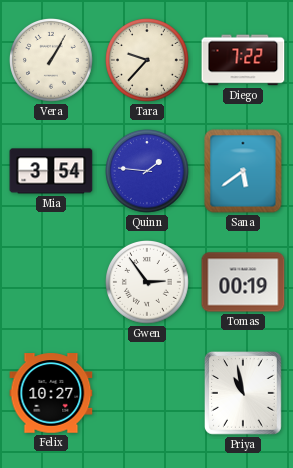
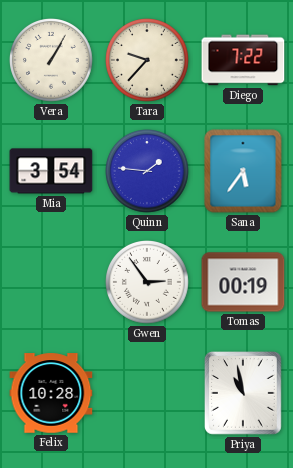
Sana: 5:39 -> 5:36
Felix: 10:27 -> 10:28
